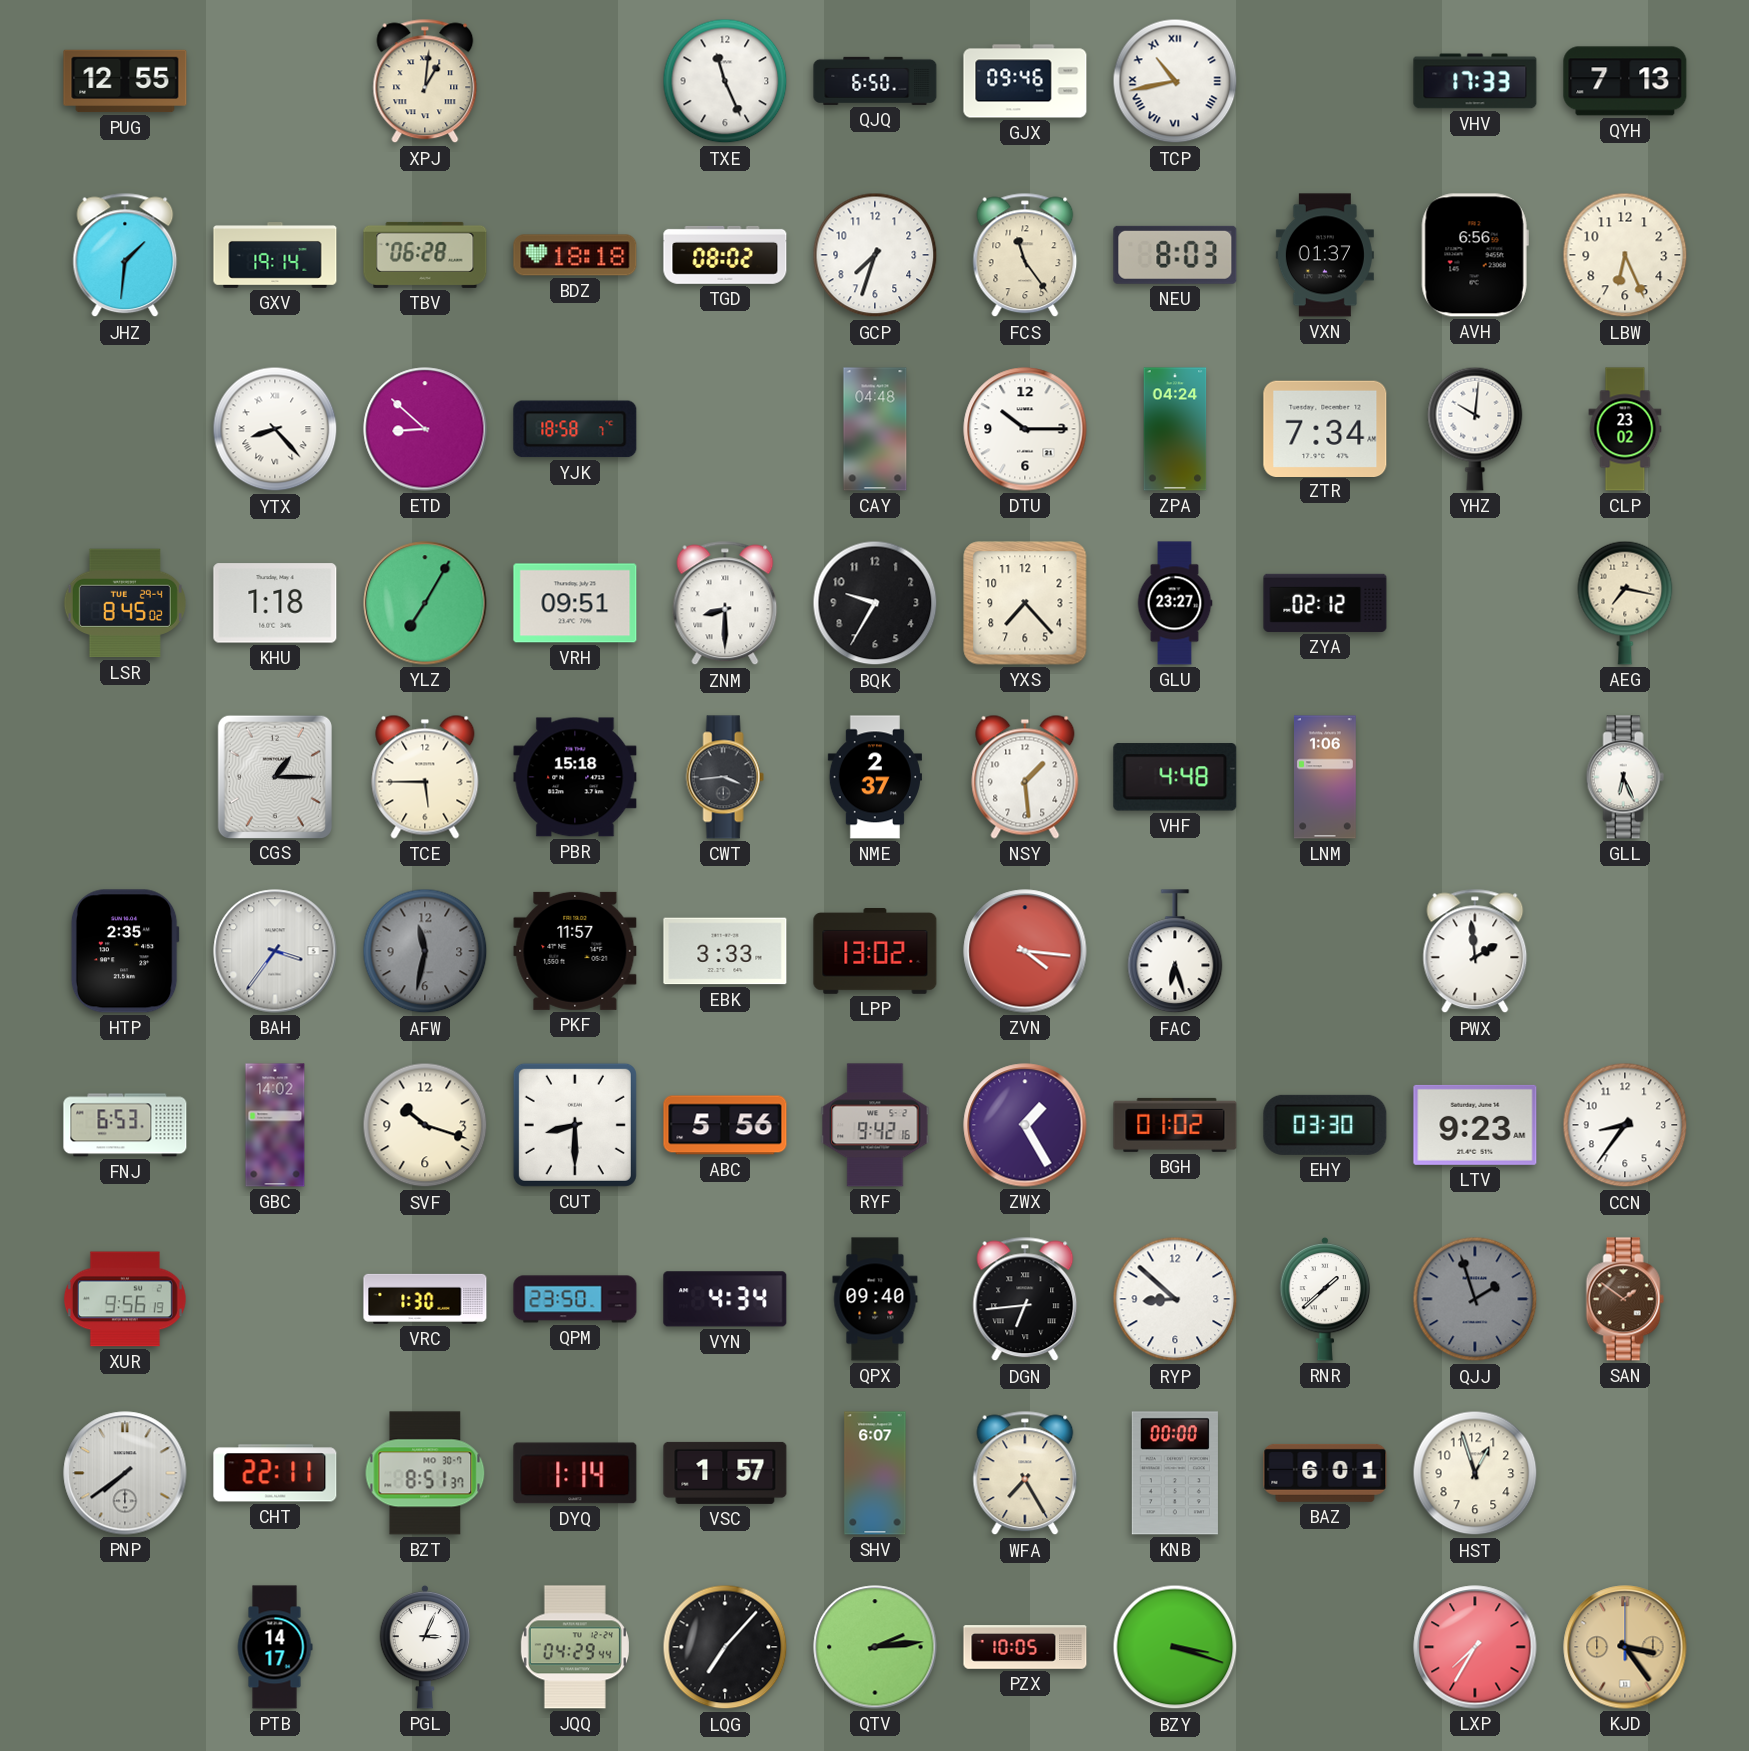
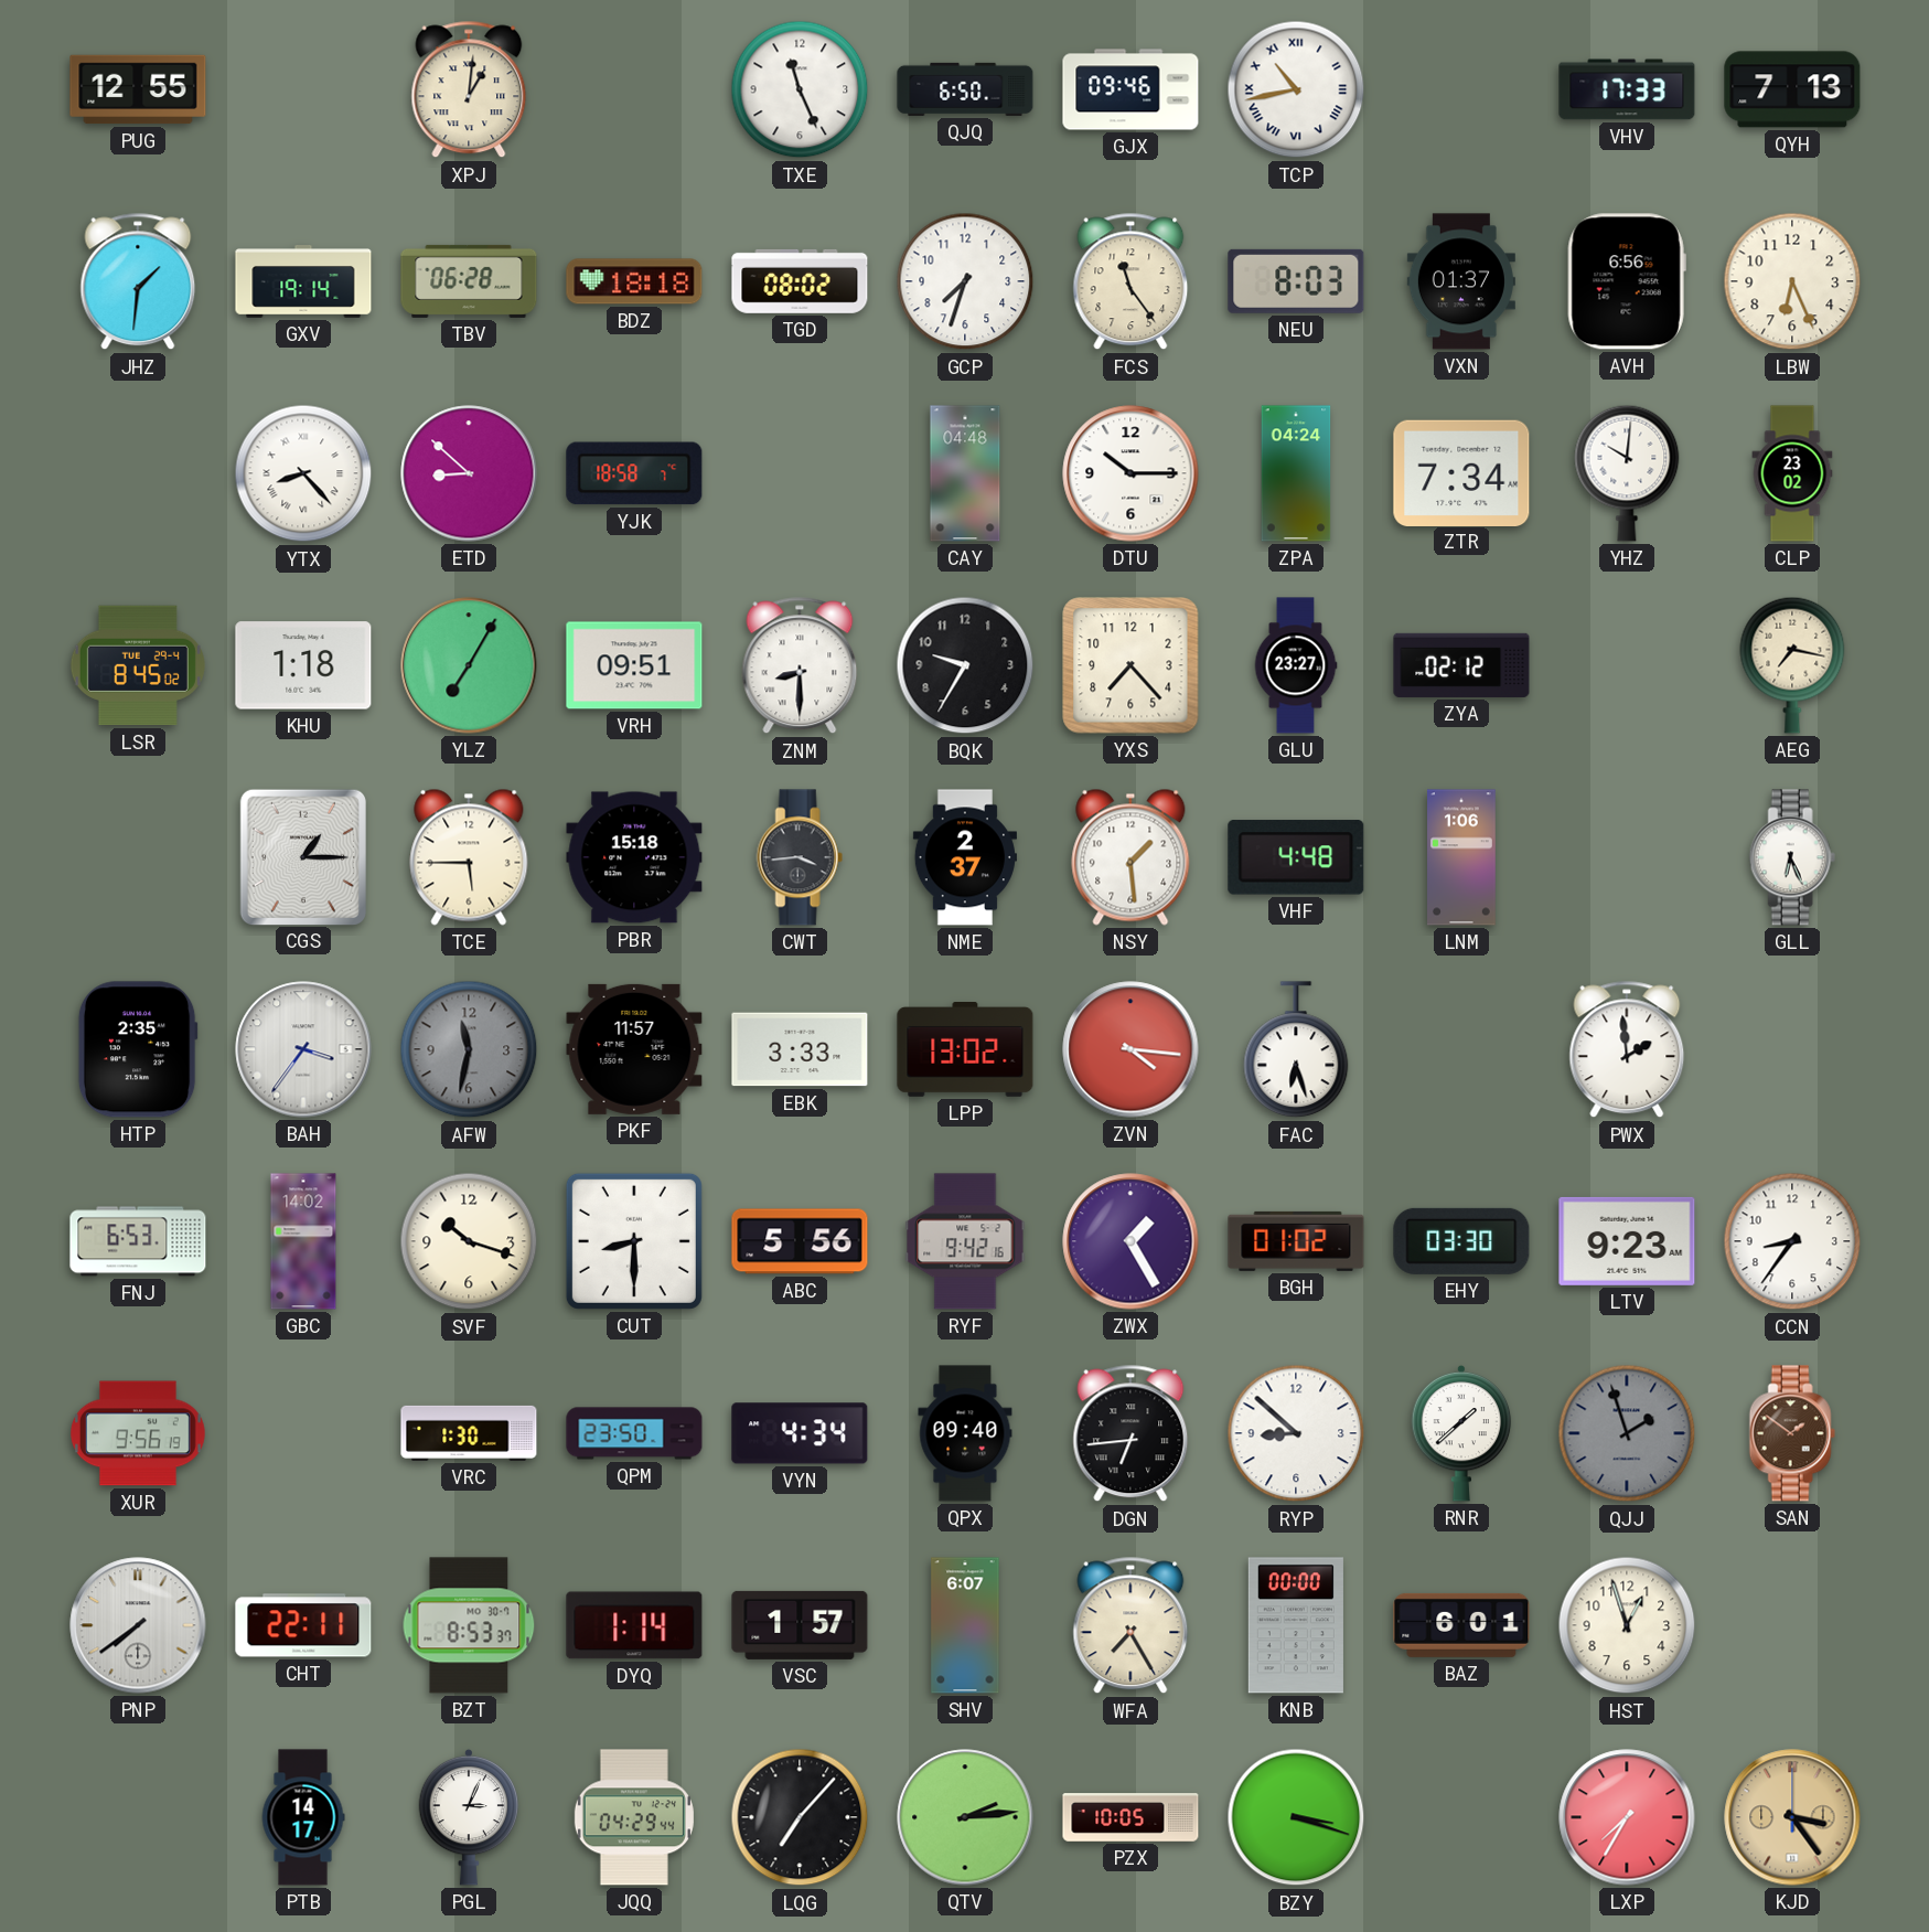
BZT: 8:51 -> 8:53
